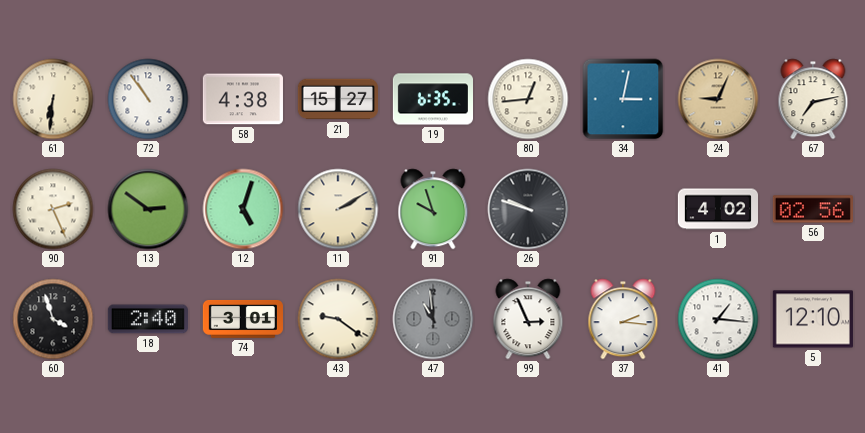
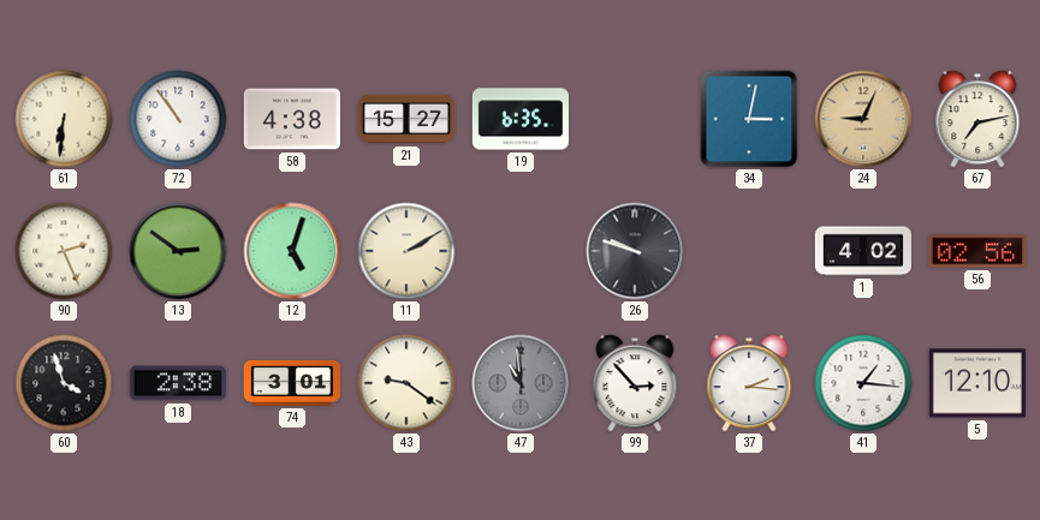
80: 12:44 -> none
91: 9:57 -> none
18: 2:40 -> 2:38
99: 2:56 -> 2:53
